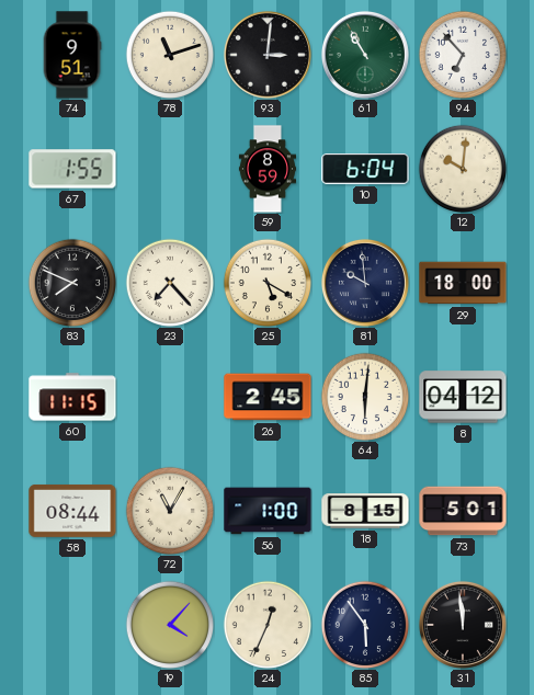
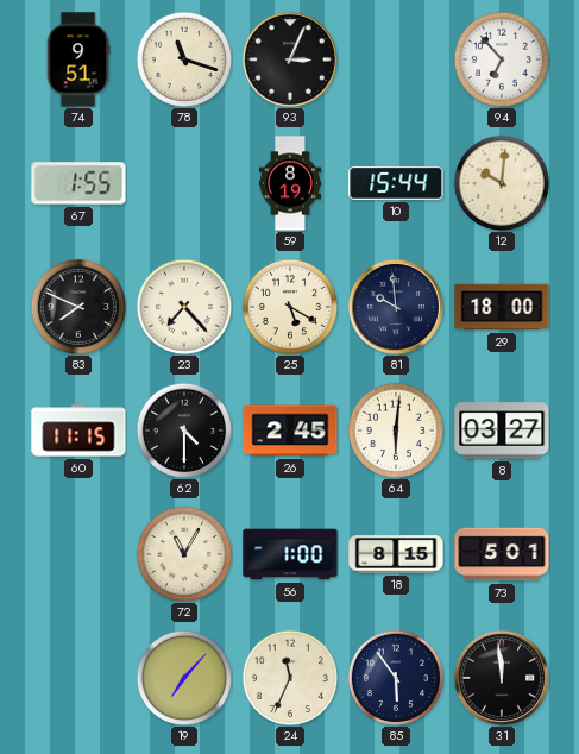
78: 11:12 -> 11:18
93: 3:01 -> 3:04
61: 10:55 -> none
59: 8:59 -> 8:19
10: 6:04 -> 15:44
62: none -> 4:30
8: 04:12 -> 03:27
58: 08:44 -> none
19: 4:07 -> 7:07
24: 12:34 -> 11:34
